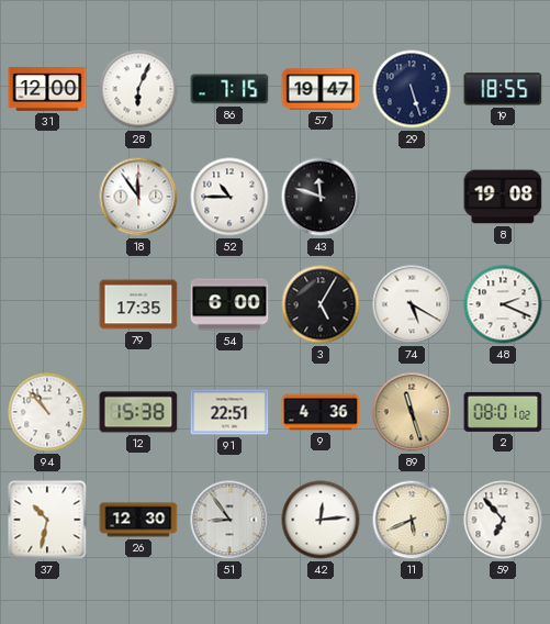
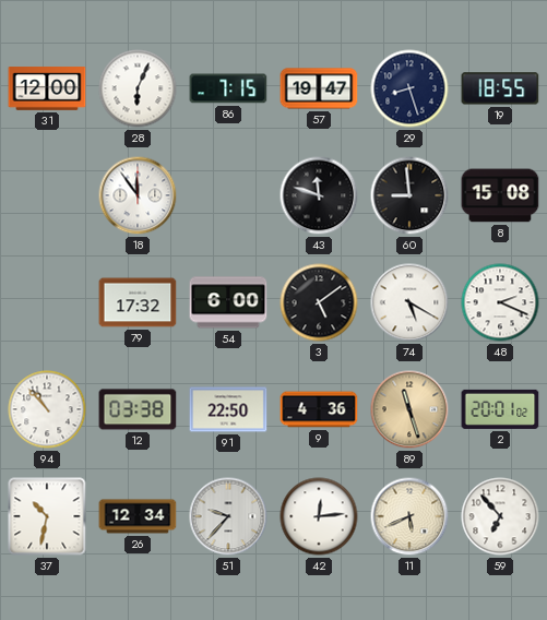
29: 5:27 -> 8:27
52: 10:45 -> none
60: none -> 8:59
8: 19:08 -> 15:08
79: 17:35 -> 17:32
3: 5:05 -> 5:09
12: 15:38 -> 03:38
91: 22:51 -> 22:50
2: 08:01 -> 20:01
26: 12:30 -> 12:34
51: 8:54 -> 9:37
